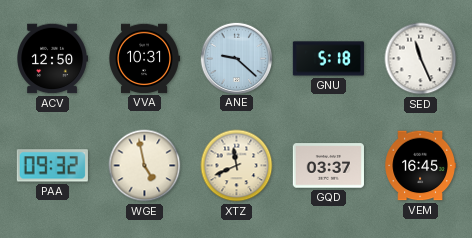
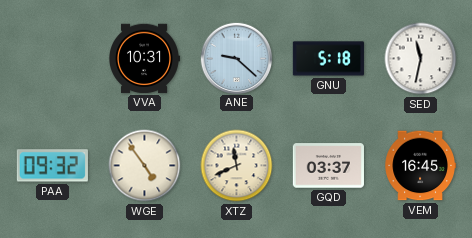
ACV: 12:50 -> none
SED: 11:26 -> 11:32
WGE: 4:58 -> 4:54
